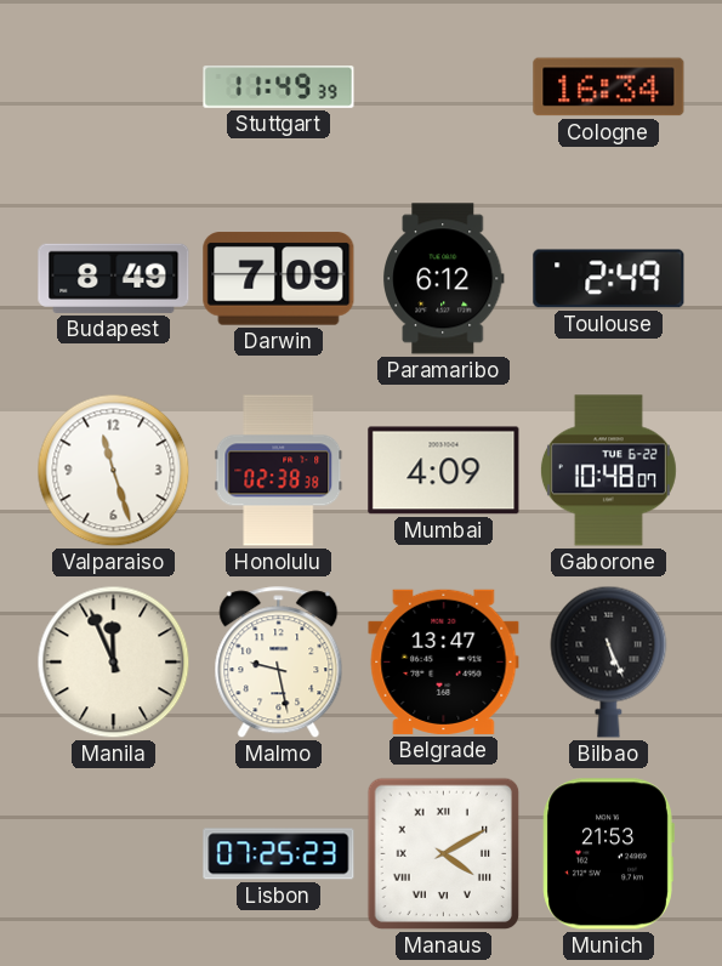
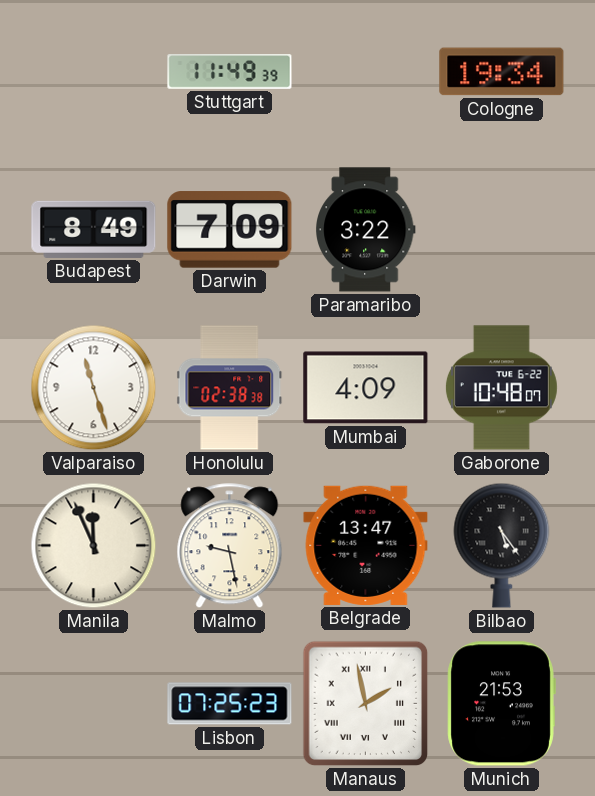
Cologne: 16:34 -> 19:34
Paramaribo: 6:12 -> 3:22
Toulouse: 2:49 -> none
Bilbao: 5:26 -> 5:24
Manaus: 4:10 -> 1:58
